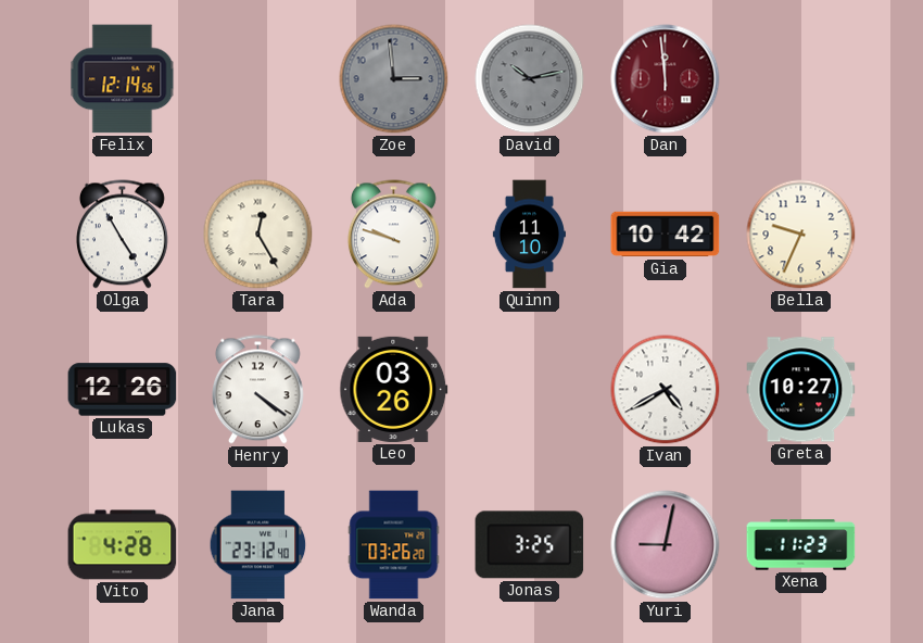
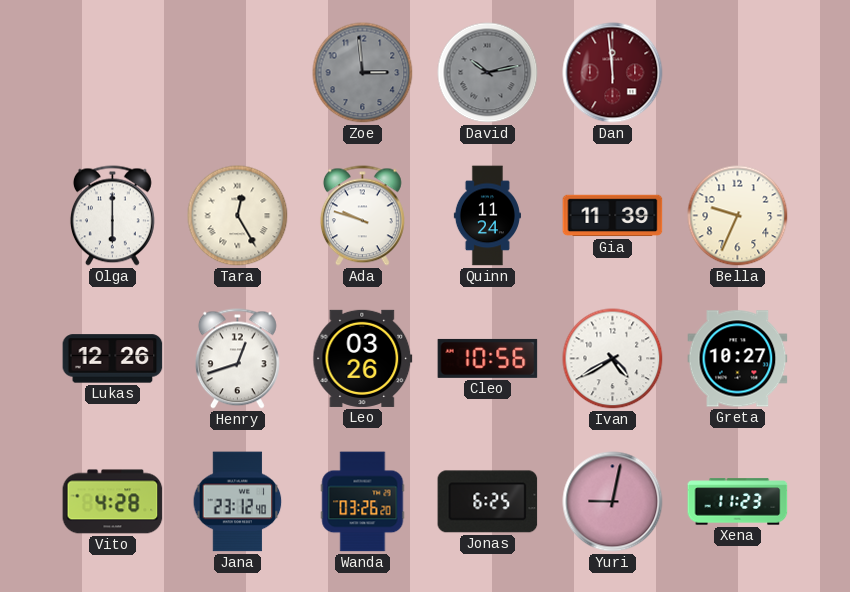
Felix: 12:14 -> none
Olga: 4:55 -> 6:00
Quinn: 11:10 -> 11:24
Gia: 10:42 -> 11:39
Henry: 4:21 -> 12:42
Cleo: none -> 10:56
Jonas: 3:25 -> 6:25
